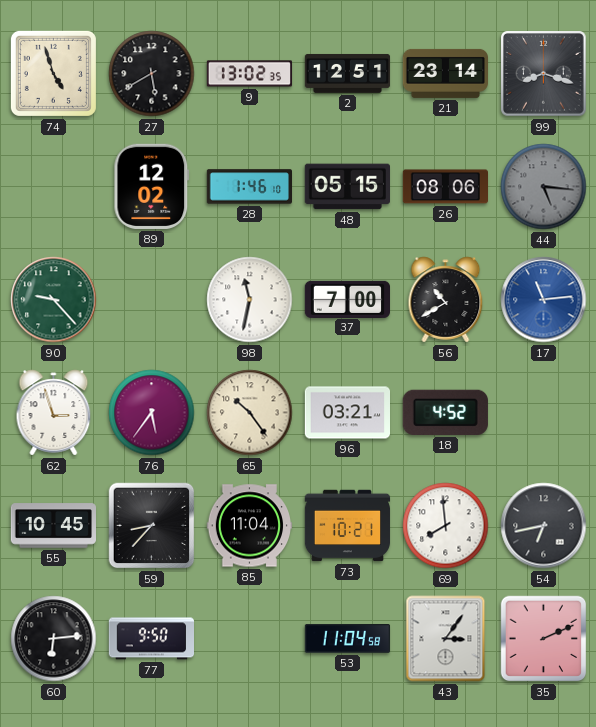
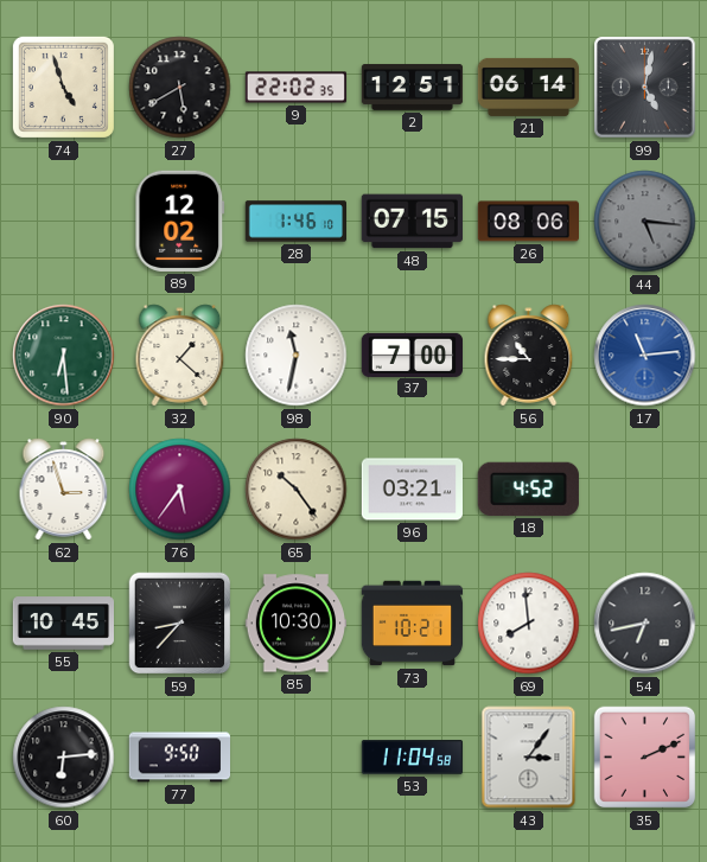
9: 13:02 -> 22:02
21: 23:14 -> 06:14
99: 8:18 -> 5:02
48: 05:15 -> 07:15
90: 9:23 -> 6:29
32: none -> 1:22
56: 10:40 -> 10:45
85: 11:04 -> 10:30
